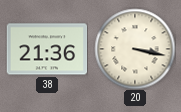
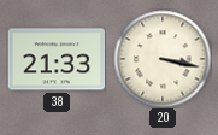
38: 21:36 -> 21:33
